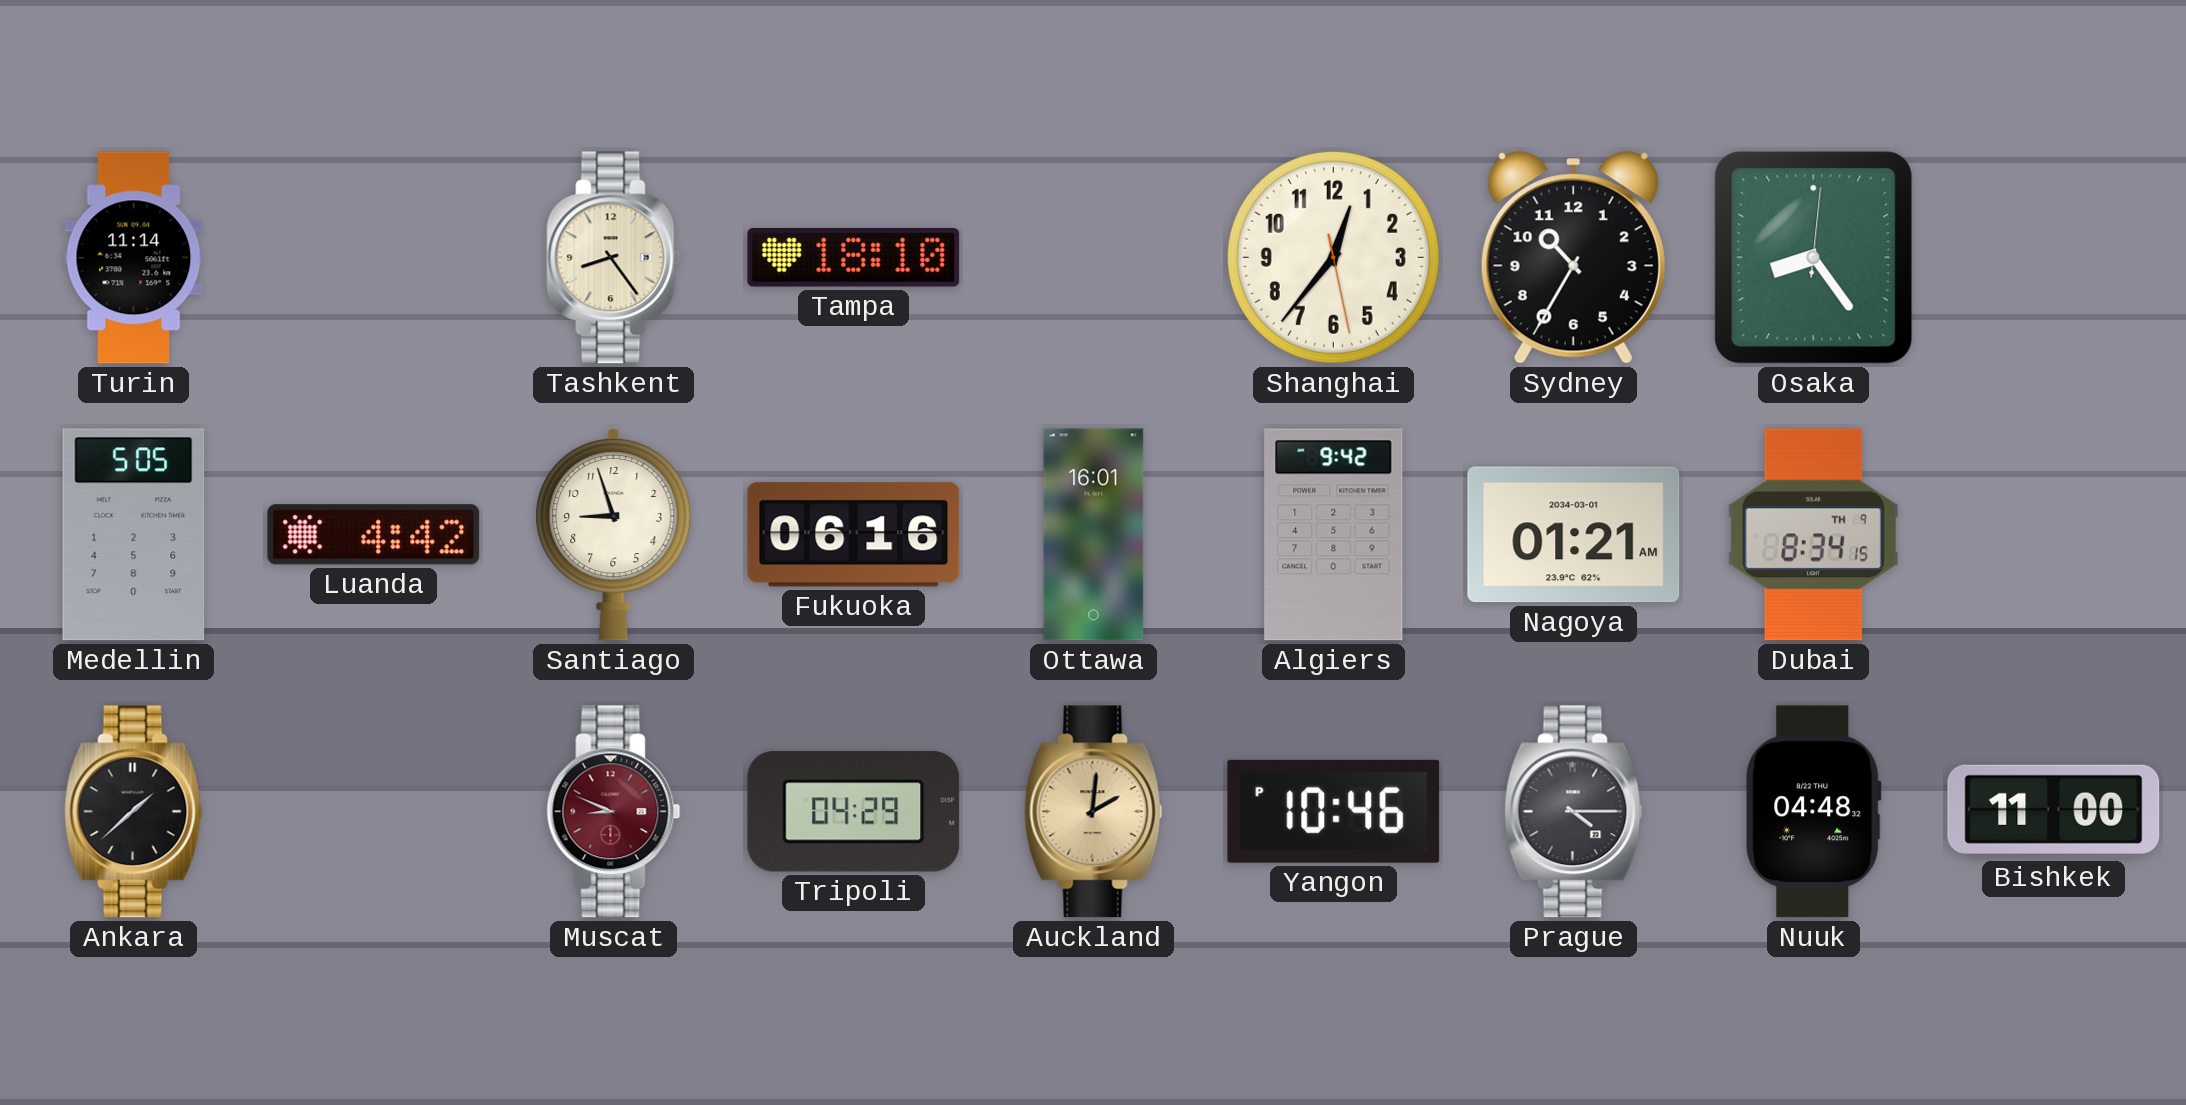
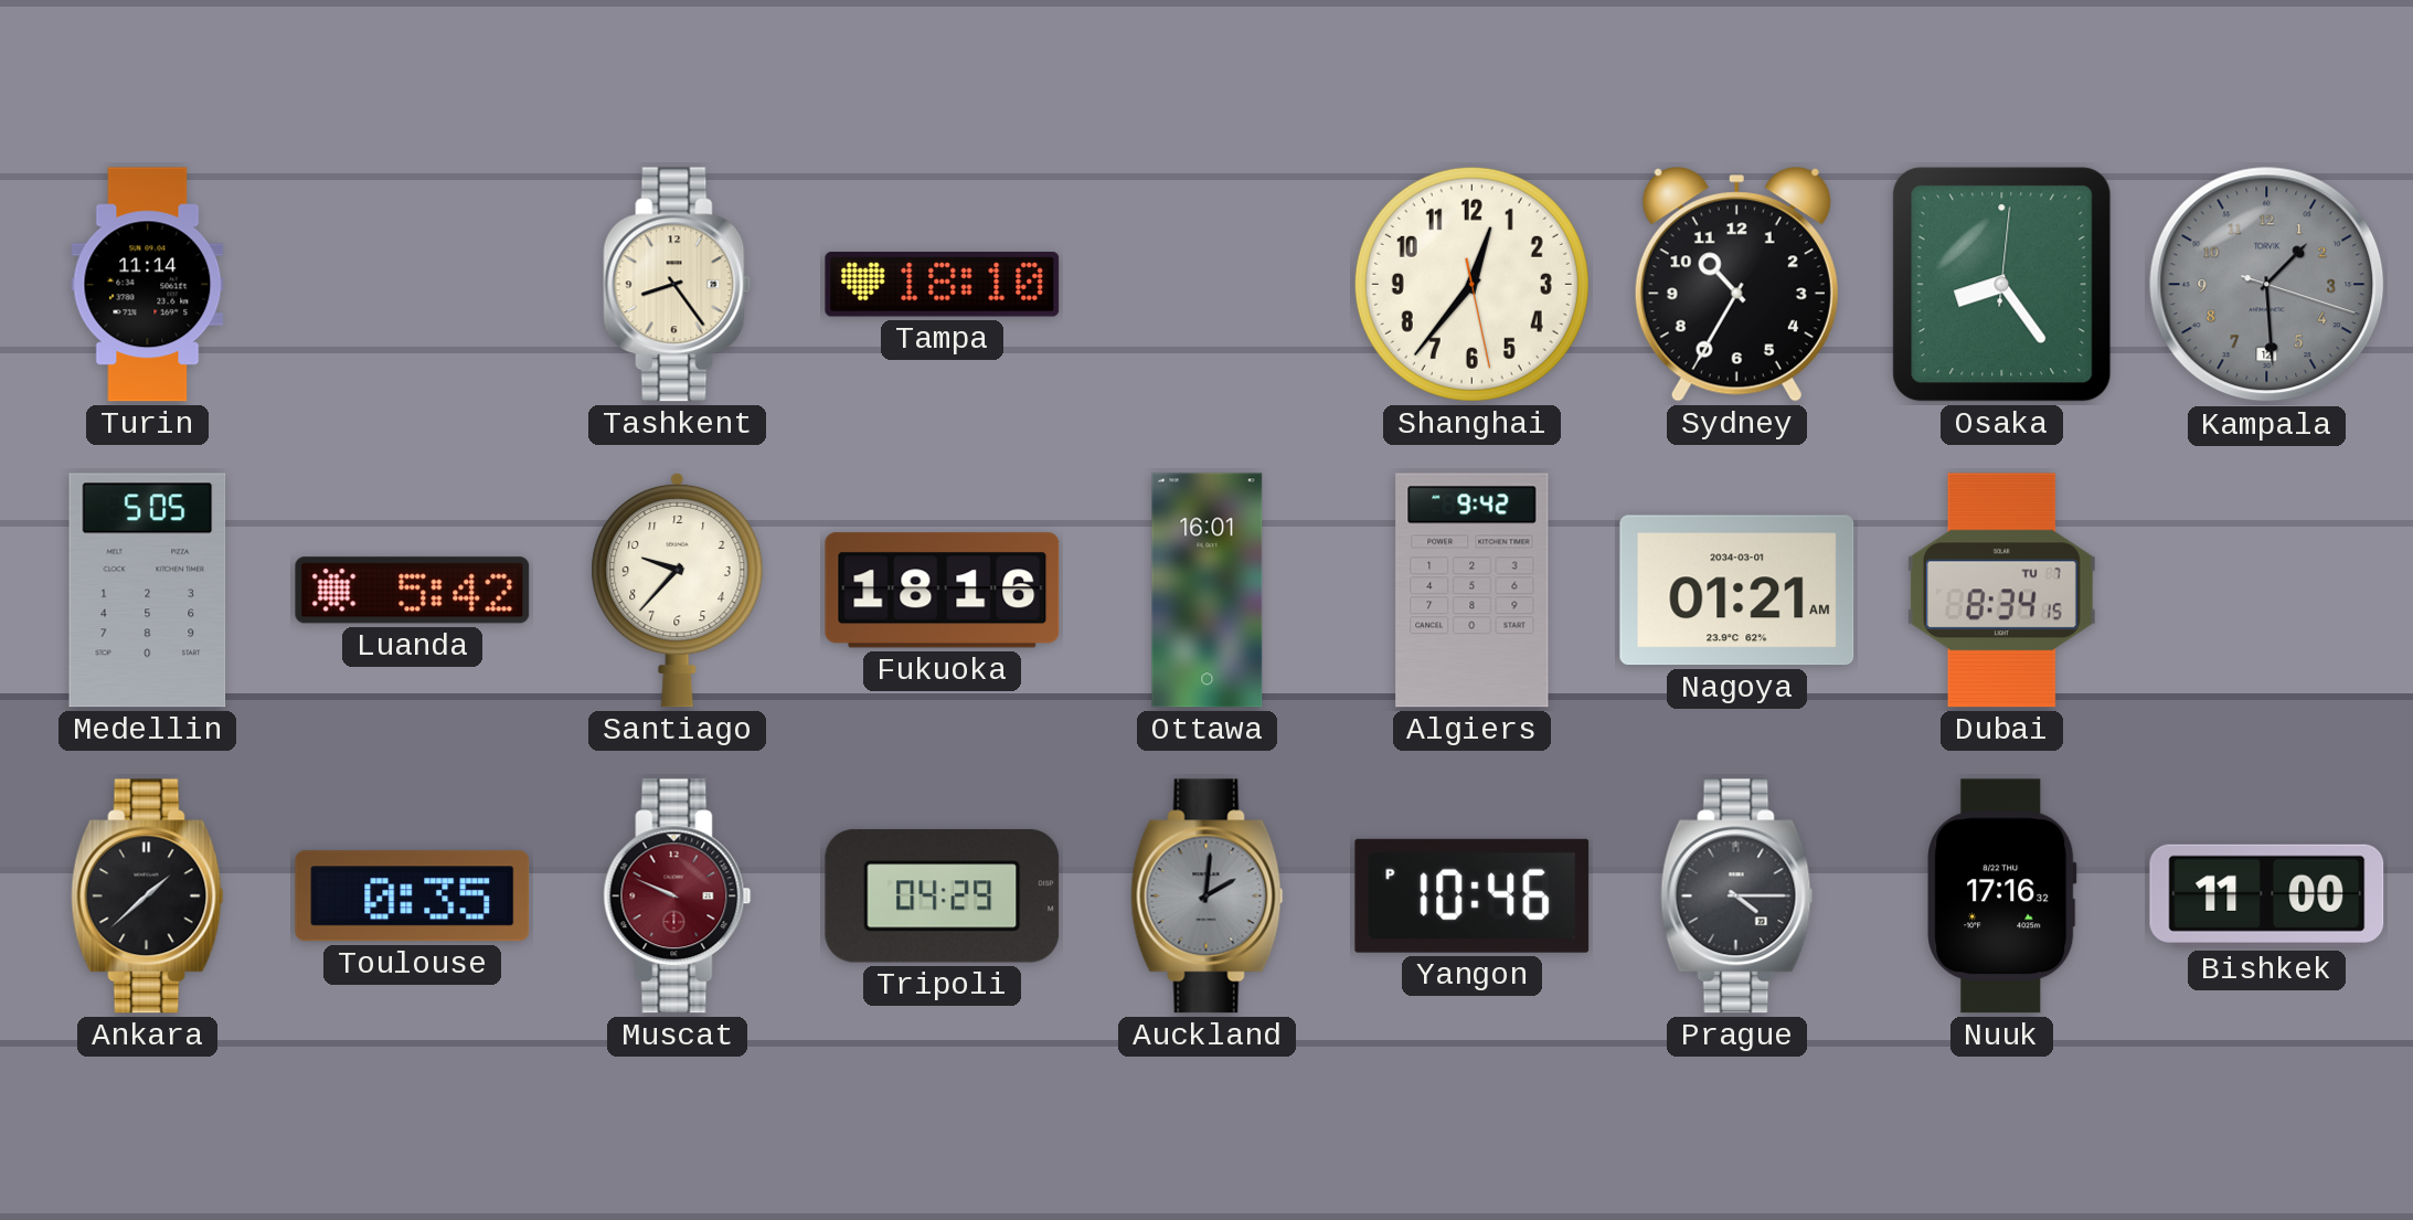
Kampala: none -> 1:29
Luanda: 4:42 -> 5:42
Santiago: 8:57 -> 9:37
Fukuoka: 06:16 -> 18:16
Dubai date: TH 9 -> TU 7
Toulouse: none -> 0:35
Muscat: 8:49 -> 9:49
Auckland dial: champagne -> grey
Nuuk: 04:48 -> 17:16
